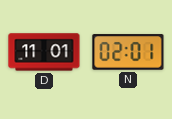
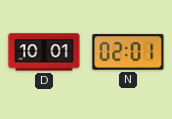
D: 11:01 -> 10:01
